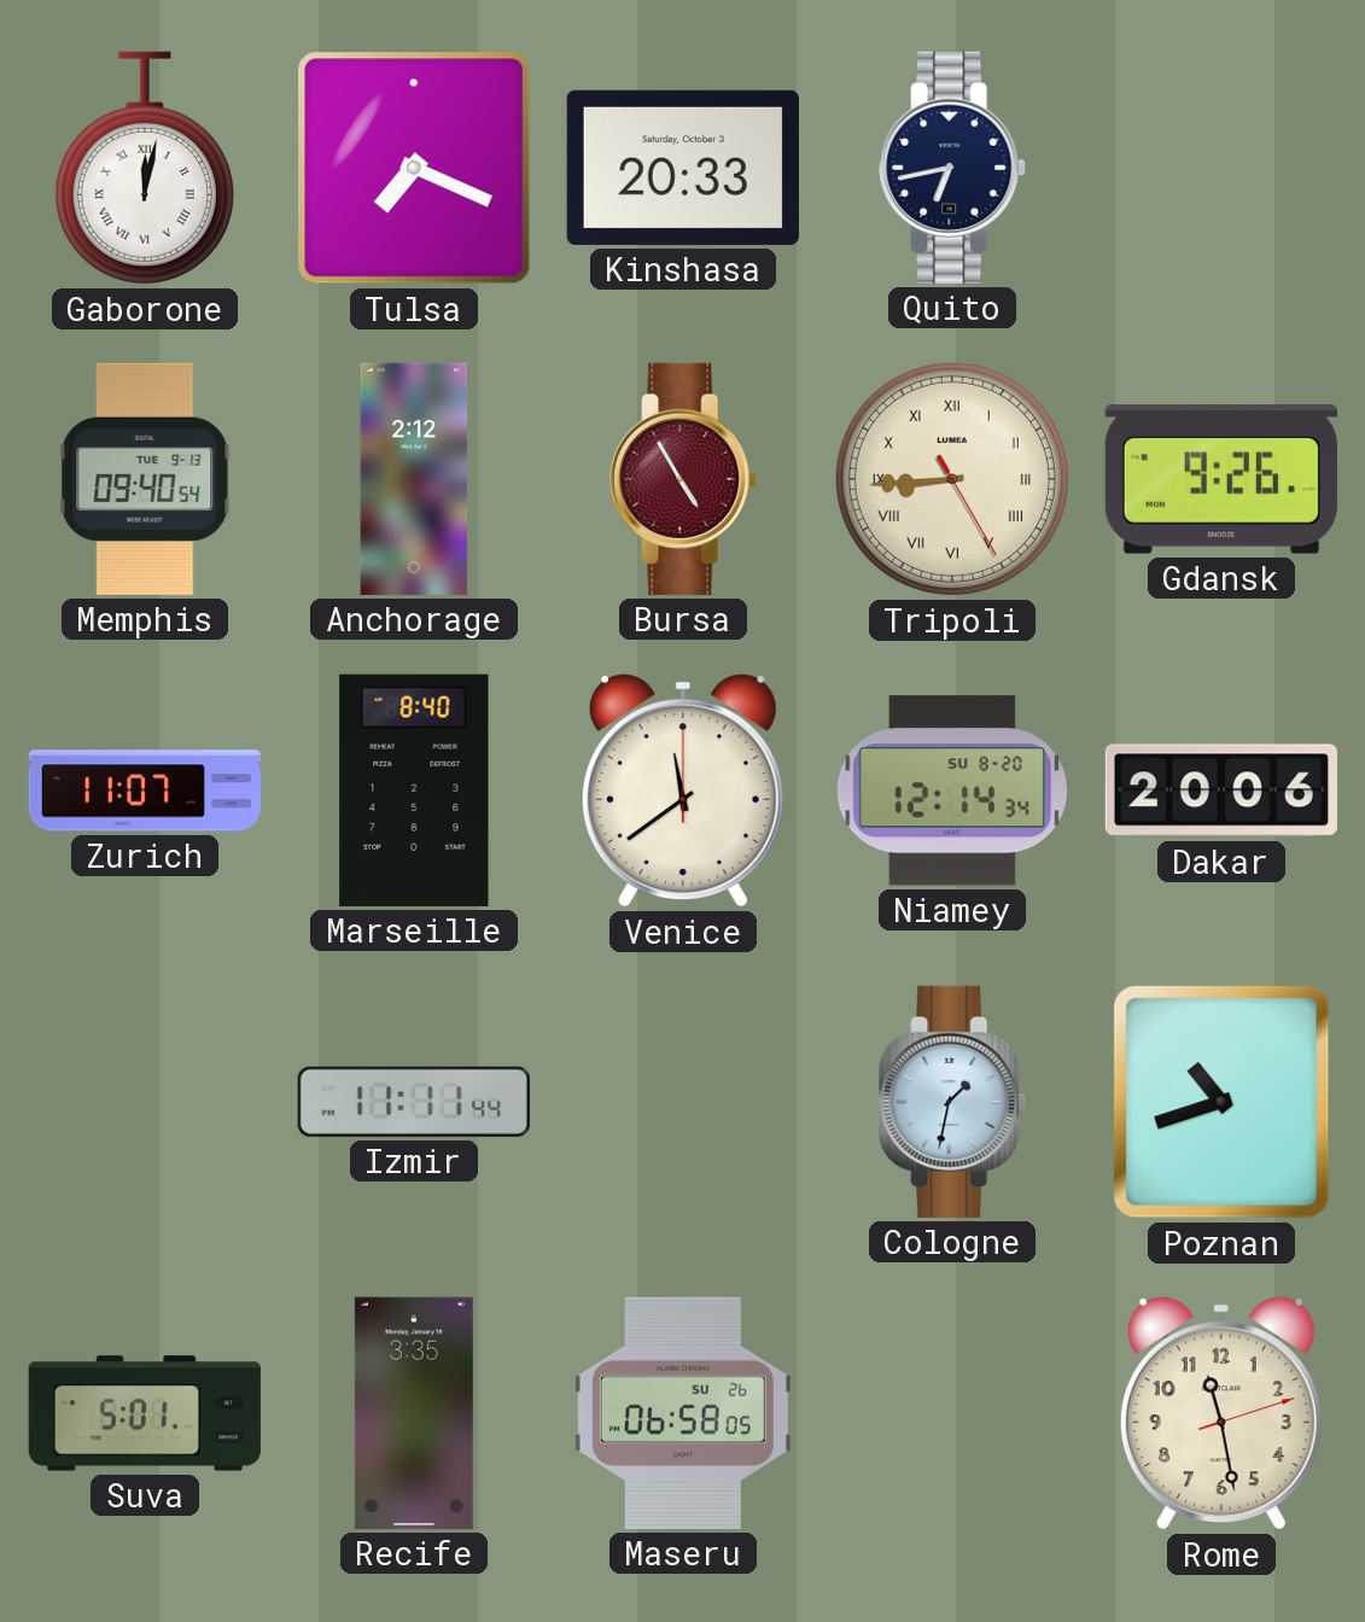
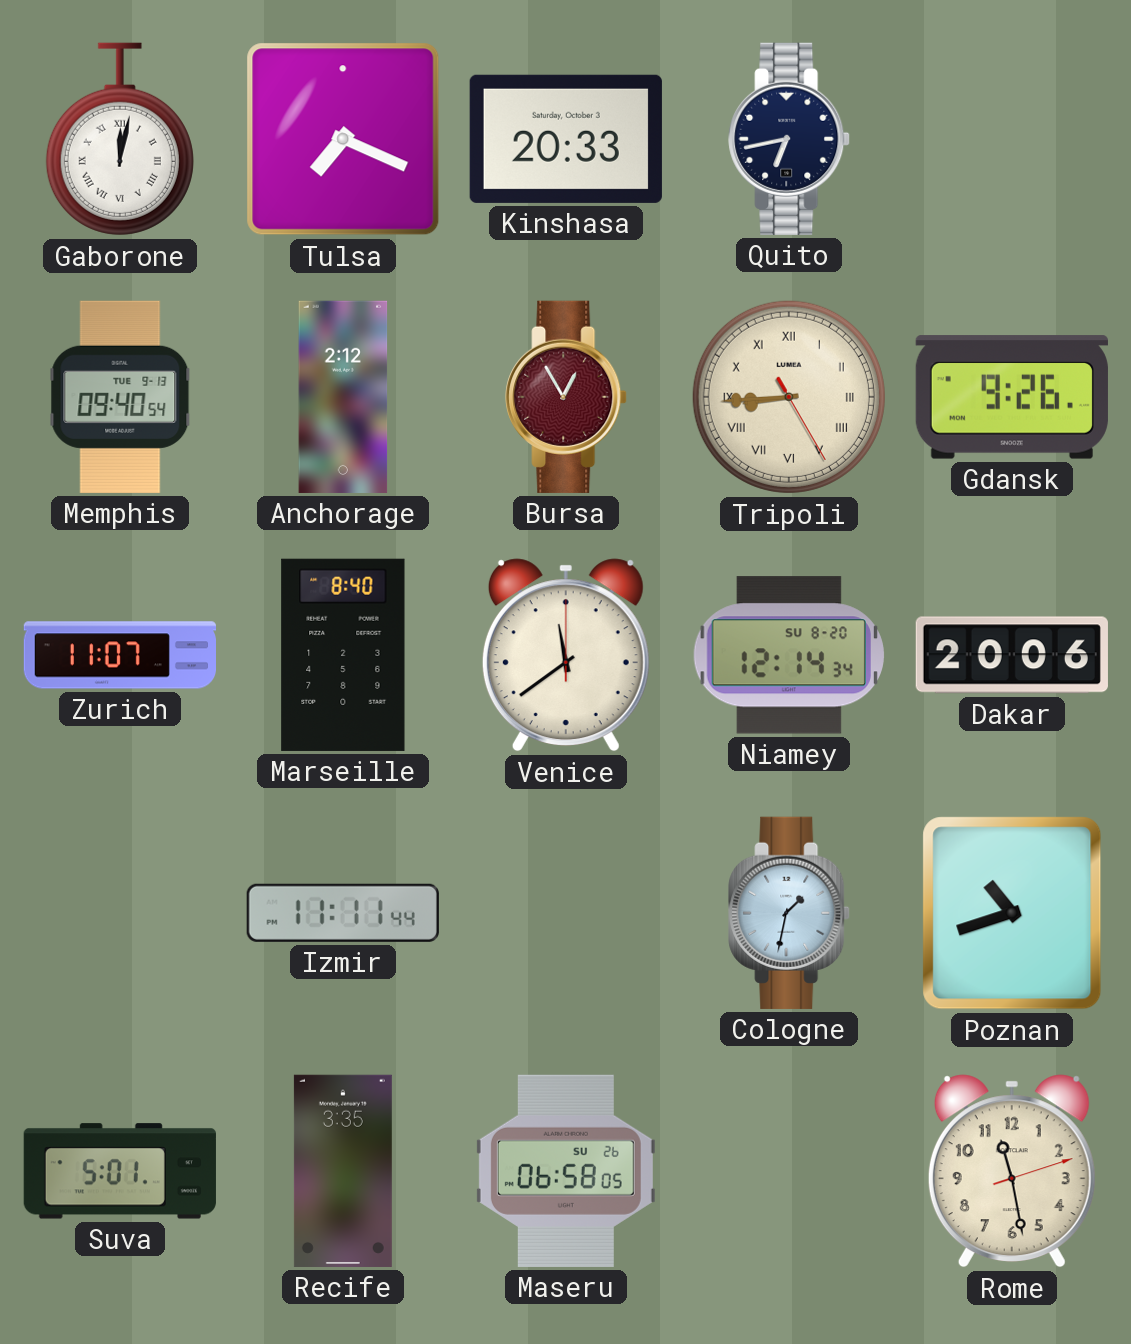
Bursa: 4:55 -> 12:55
